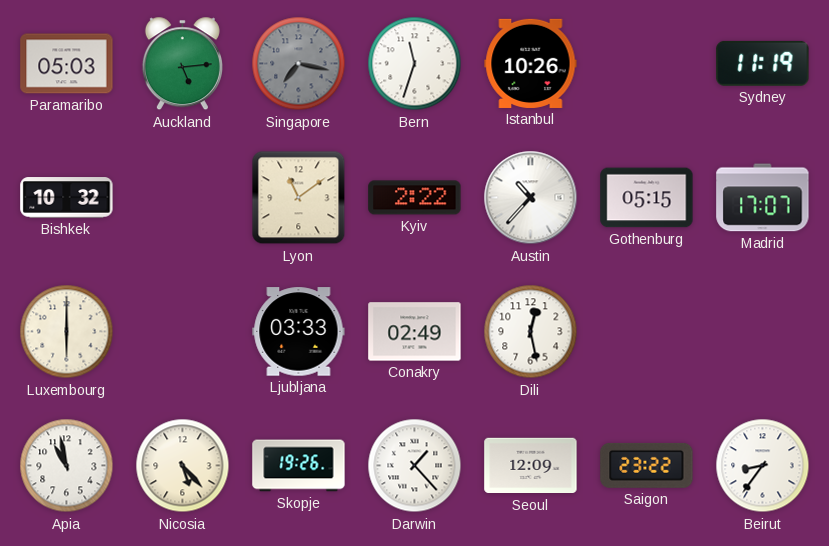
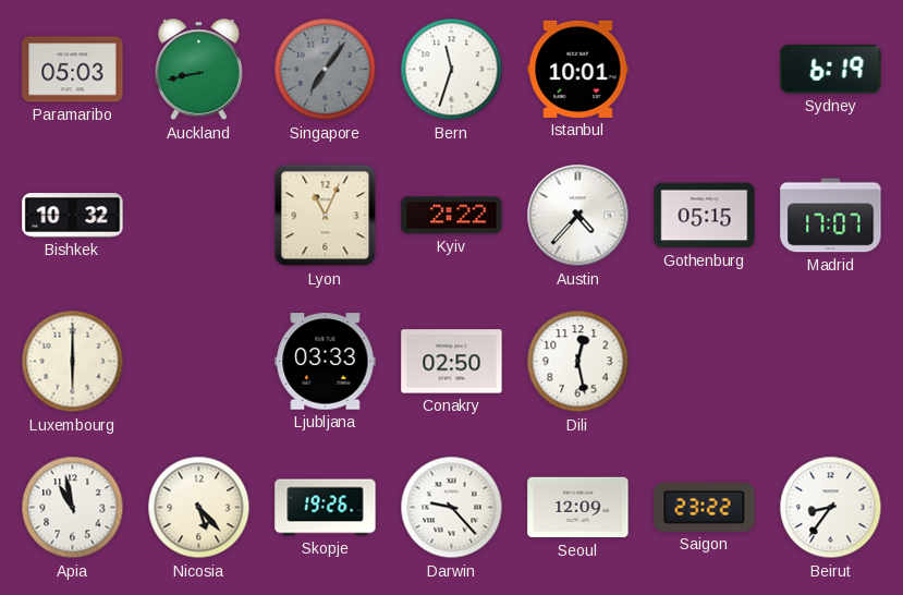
Auckland: 5:14 -> 8:43
Singapore: 7:17 -> 7:06
Istanbul: 10:26 -> 10:01
Sydney: 11:19 -> 6:19
Lyon: 11:09 -> 11:04
Austin: 10:37 -> 4:37
Conakry: 02:49 -> 02:50
Darwin: 1:23 -> 9:23
